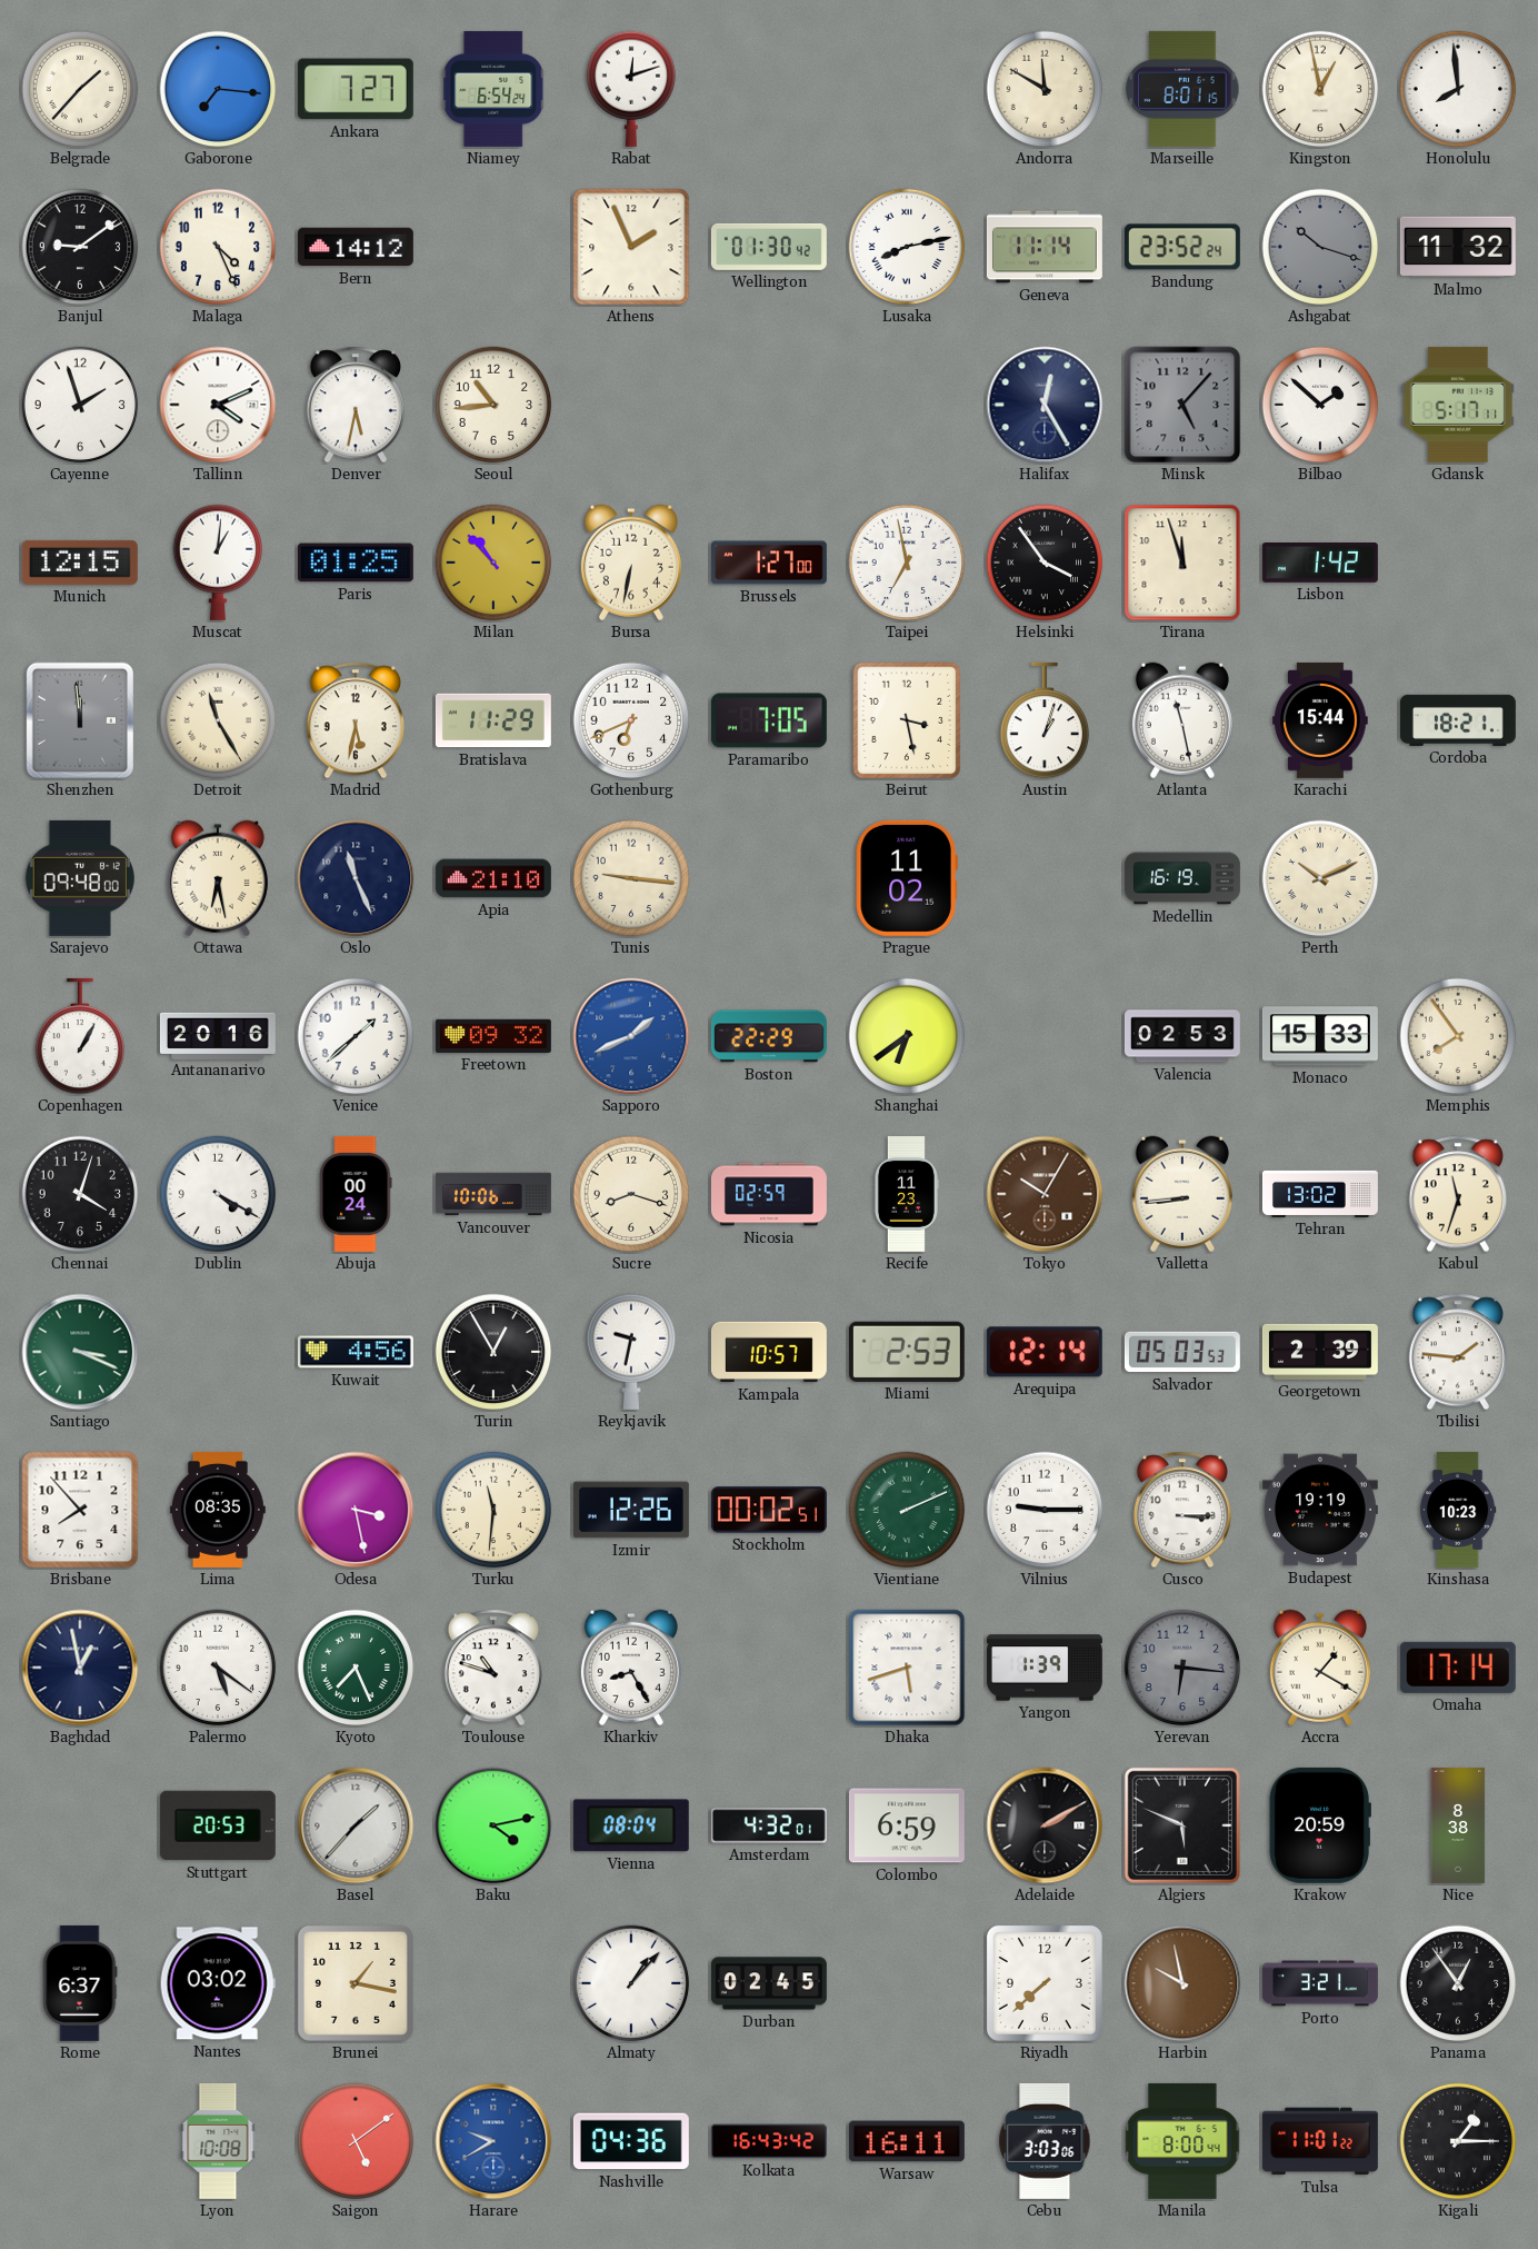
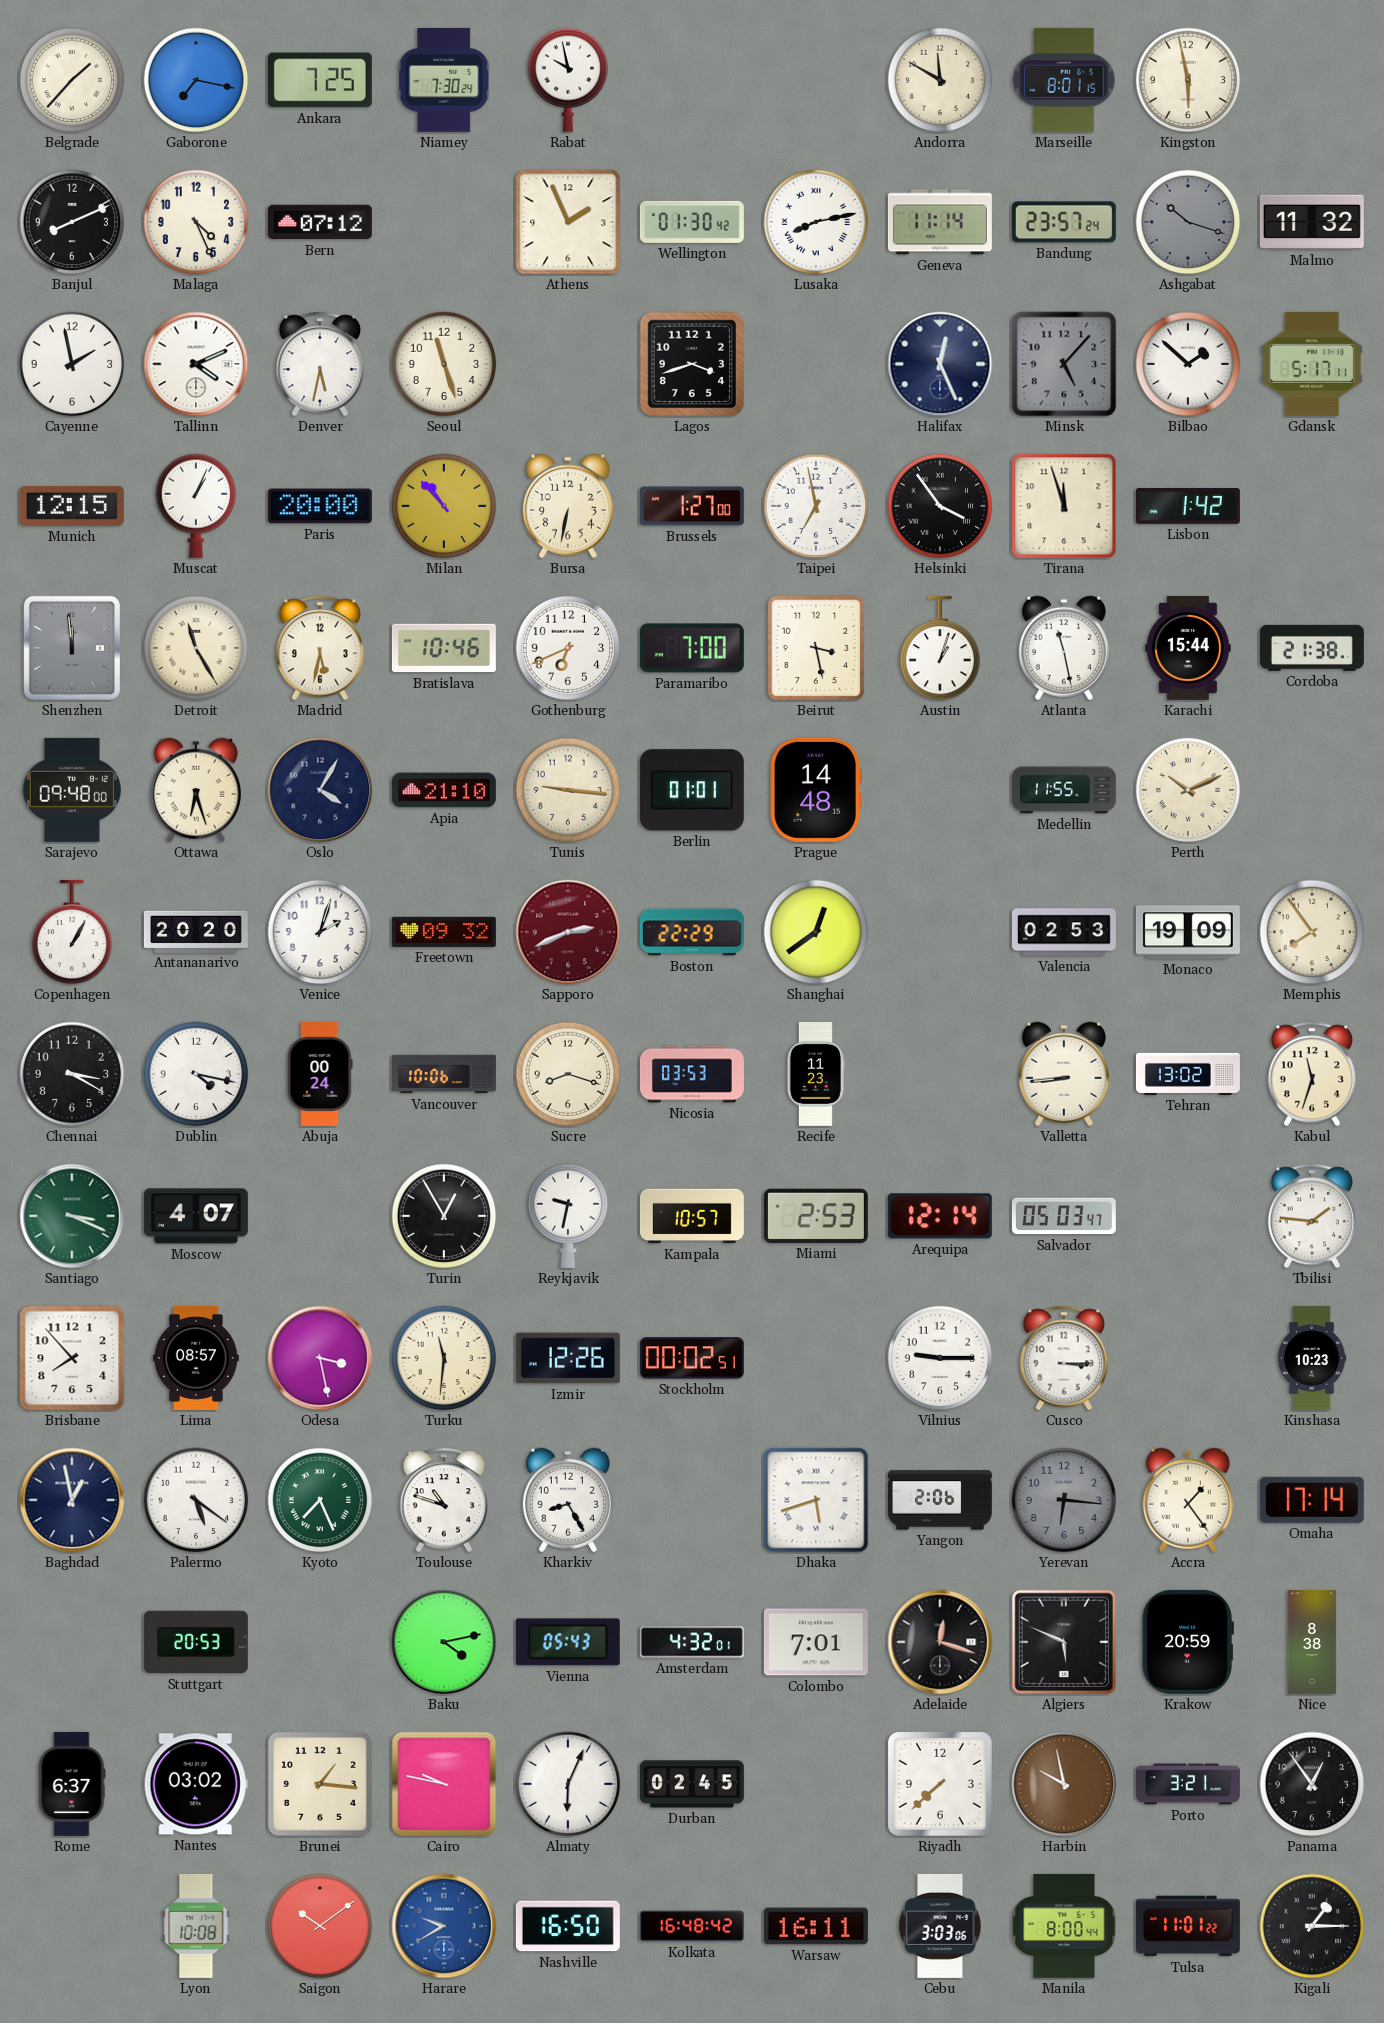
Gaborone: 7:16 -> 7:17
Ankara: 7:27 -> 7:25
Niamey: 6:54 -> 7:30
Rabat: 12:12 -> 9:58
Kingston: 12:58 -> 5:58
Honolulu: 7:59 -> none
Banjul: 9:09 -> 8:11
Bern: 14:12 -> 07:12
Bandung: 23:52 -> 23:57
Cayenne: 1:57 -> 1:58
Seoul: 10:44 -> 11:27
Lagos: none -> 3:42
Halifax: 12:25 -> 12:26
Muscat: 1:01 -> 1:04
Paris: 01:25 -> 20:00
Bratislava: 11:29 -> 10:46
Paramaribo: 7:05 -> 7:00
Cordoba: 18:21 -> 21:38
Ottawa: 6:28 -> 6:27
Oslo: 11:26 -> 4:05
Berlin: none -> 01:01
Prague: 11:02 -> 14:48
Medellin: 16:19 -> 11:55
Antananarivo: 20:16 -> 20:20
Venice: 1:38 -> 2:03
Sapporo: 1:41 -> 2:41
Sapporo dial: blue -> burgundy
Shanghai: 6:39 -> 12:39
Monaco: 15:33 -> 19:09
Chennai: 4:03 -> 3:20
Dublin: 4:20 -> 4:17
Nicosia: 02:59 -> 03:53
Tokyo: 10:05 -> none
Moscow: none -> 4:07
Kuwait: 4:56 -> none
Salvador: 05:03:53 -> 05:03:47
Georgetown: 2:39 -> none
Lima: 08:35 -> 08:57
Vientiane: 2:11 -> none
Budapest: 19:19 -> none
Yangon: 1:39 -> 2:06
Accra: 1:20 -> 1:24
Basel: 1:37 -> none
Vienna: 08:04 -> 05:43
Colombo: 6:59 -> 7:01
Adelaide: 2:10 -> 12:18
Brunei: 1:17 -> 1:16
Cairo: none -> 9:47
Almaty: 1:07 -> 6:04
Saigon: 5:09 -> 10:09
Nashville: 04:36 -> 16:50
Kolkata: 16:43 -> 16:48
